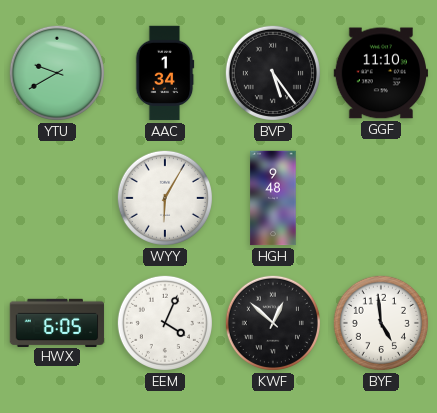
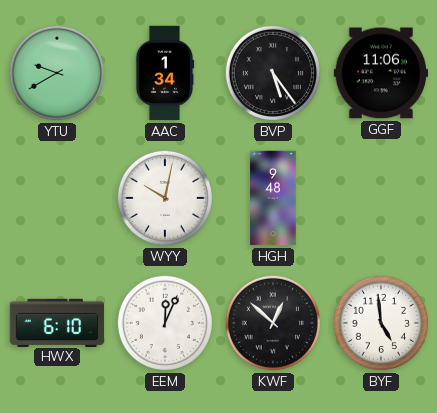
GGF: 11:10 -> 11:06
WYY: 6:05 -> 10:02
HWX: 6:05 -> 6:10
EEM: 4:04 -> 12:04
